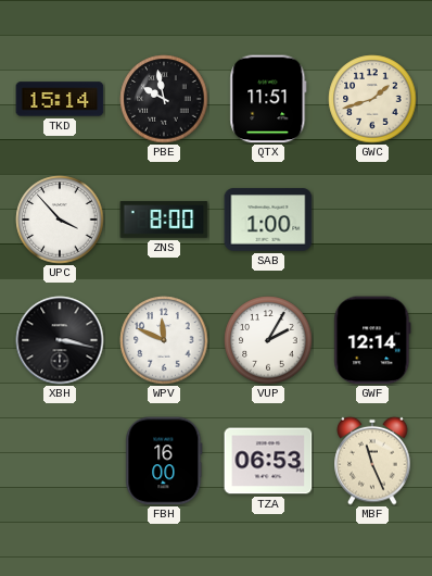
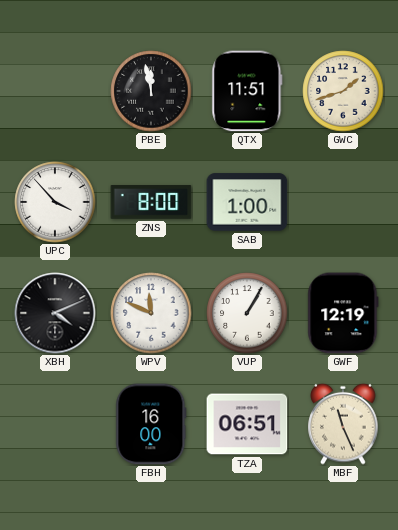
TKD: 15:14 -> none
PBE: 9:58 -> 11:58
XBH: 3:17 -> 4:11
VUP: 2:05 -> 1:05
GWF: 12:14 -> 12:19
TZA: 06:53 -> 06:51
